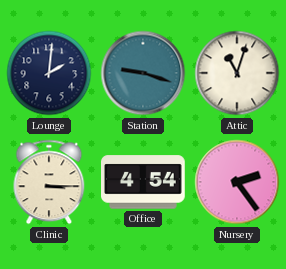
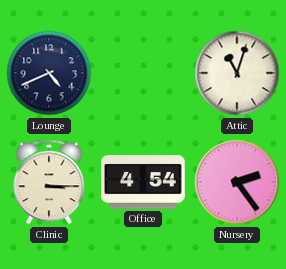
Lounge: 2:01 -> 4:41
Station: 9:18 -> none
